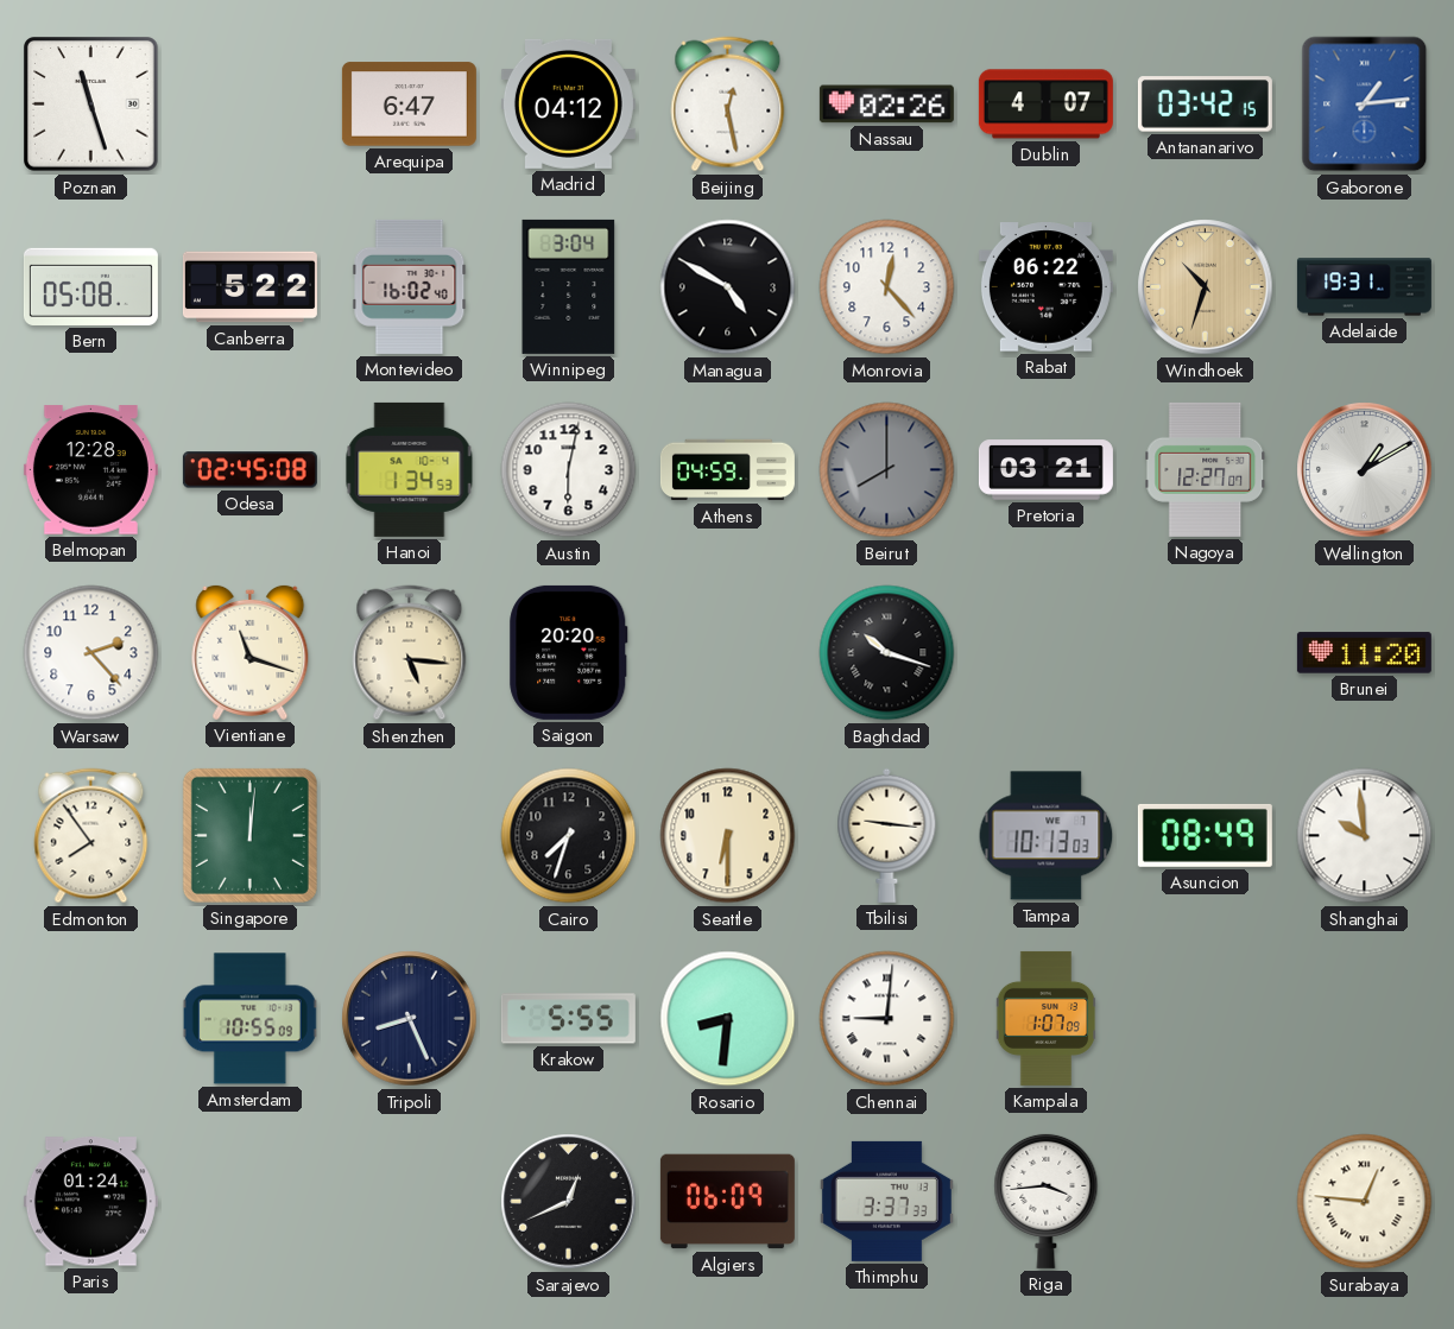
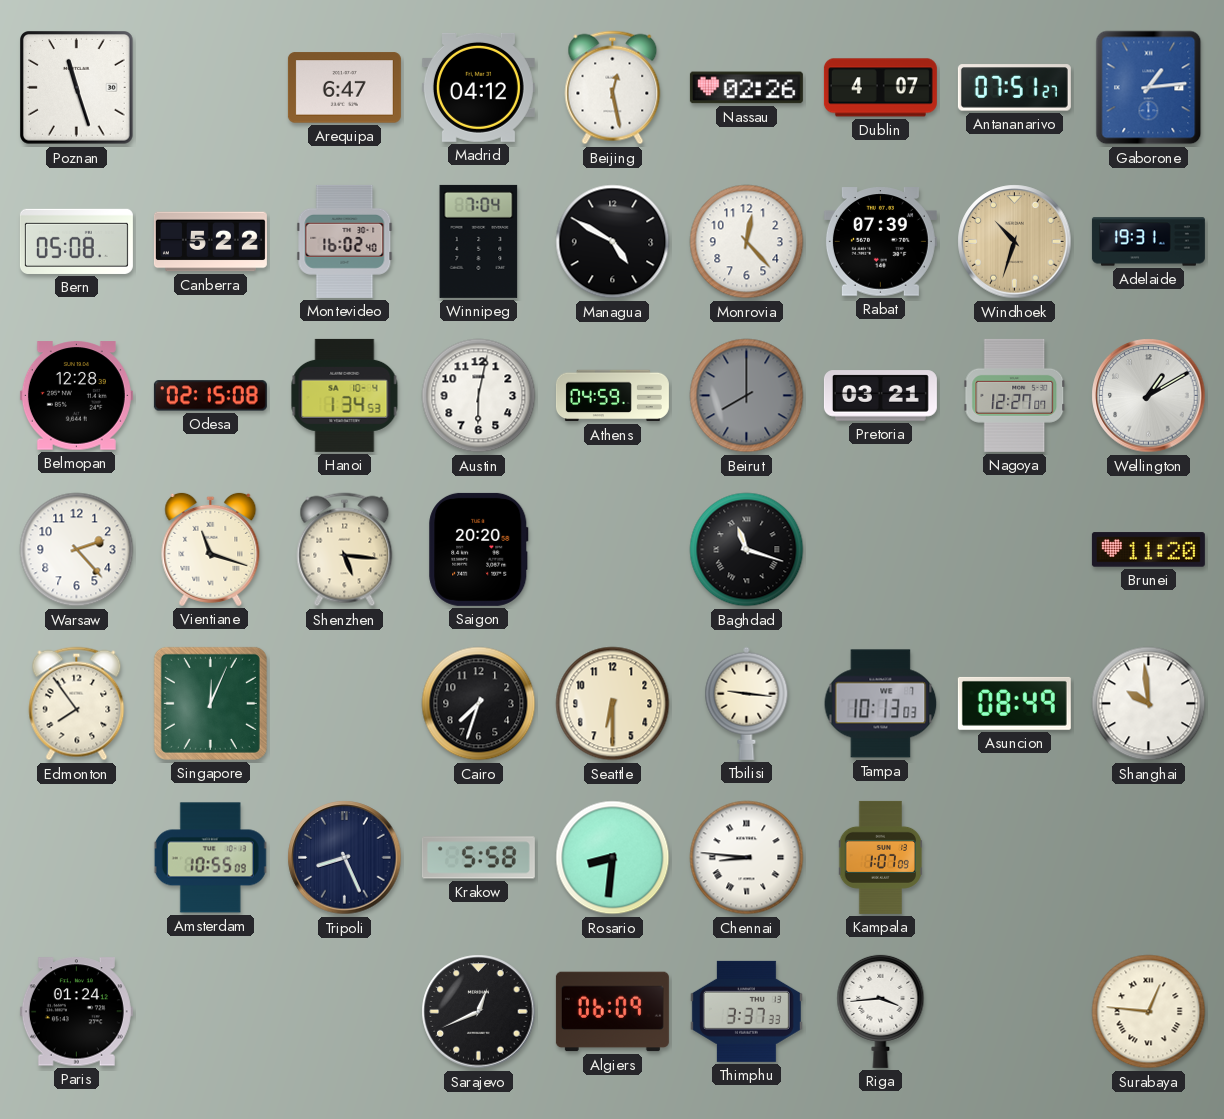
Antananarivo: 03:42 -> 07:51
Winnipeg: 3:04 -> 7:04
Rabat: 06:22 -> 07:39
Odesa: 02:45 -> 02:15
Baghdad: 10:18 -> 11:18
Singapore: 12:01 -> 12:04
Krakow: 5:55 -> 5:58
Chennai: 9:01 -> 8:46
